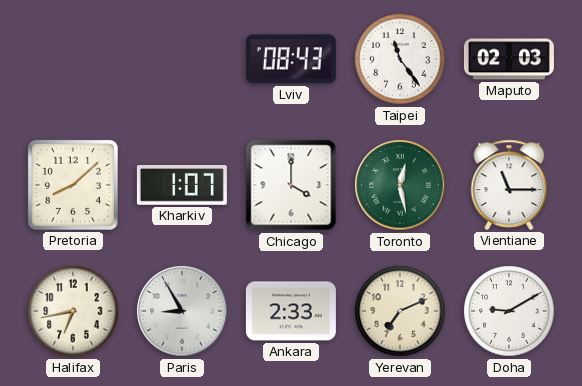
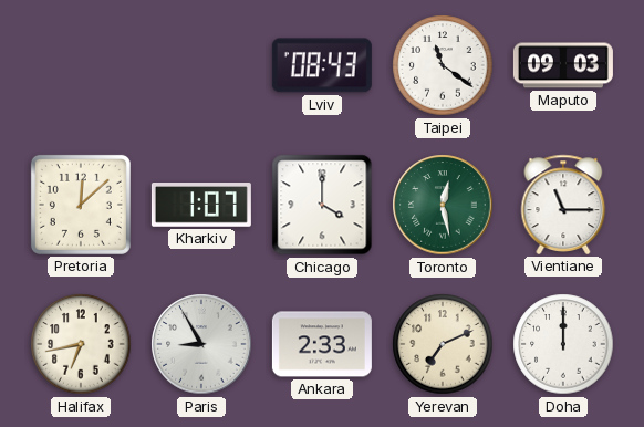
Taipei: 11:24 -> 11:21
Maputo: 02:03 -> 09:03
Pretoria: 8:08 -> 12:08
Doha: 9:10 -> 12:00
